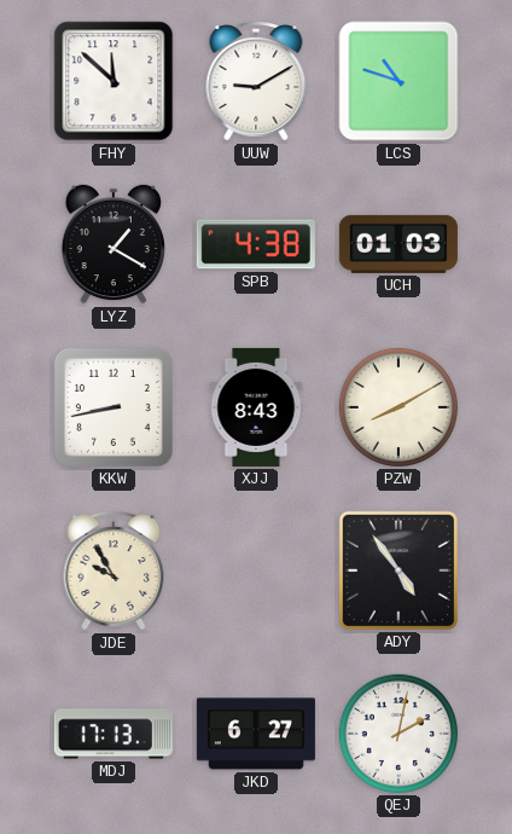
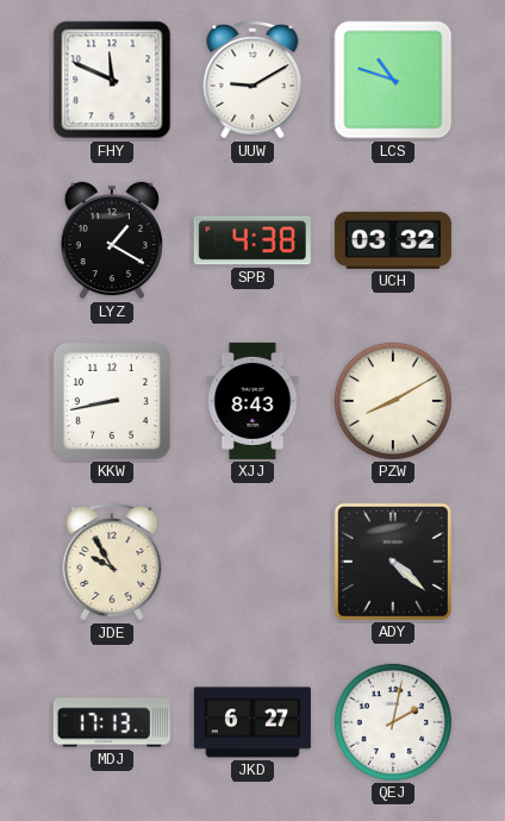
FHY: 11:52 -> 11:49
UCH: 01:03 -> 03:32
ADY: 4:54 -> 4:22
